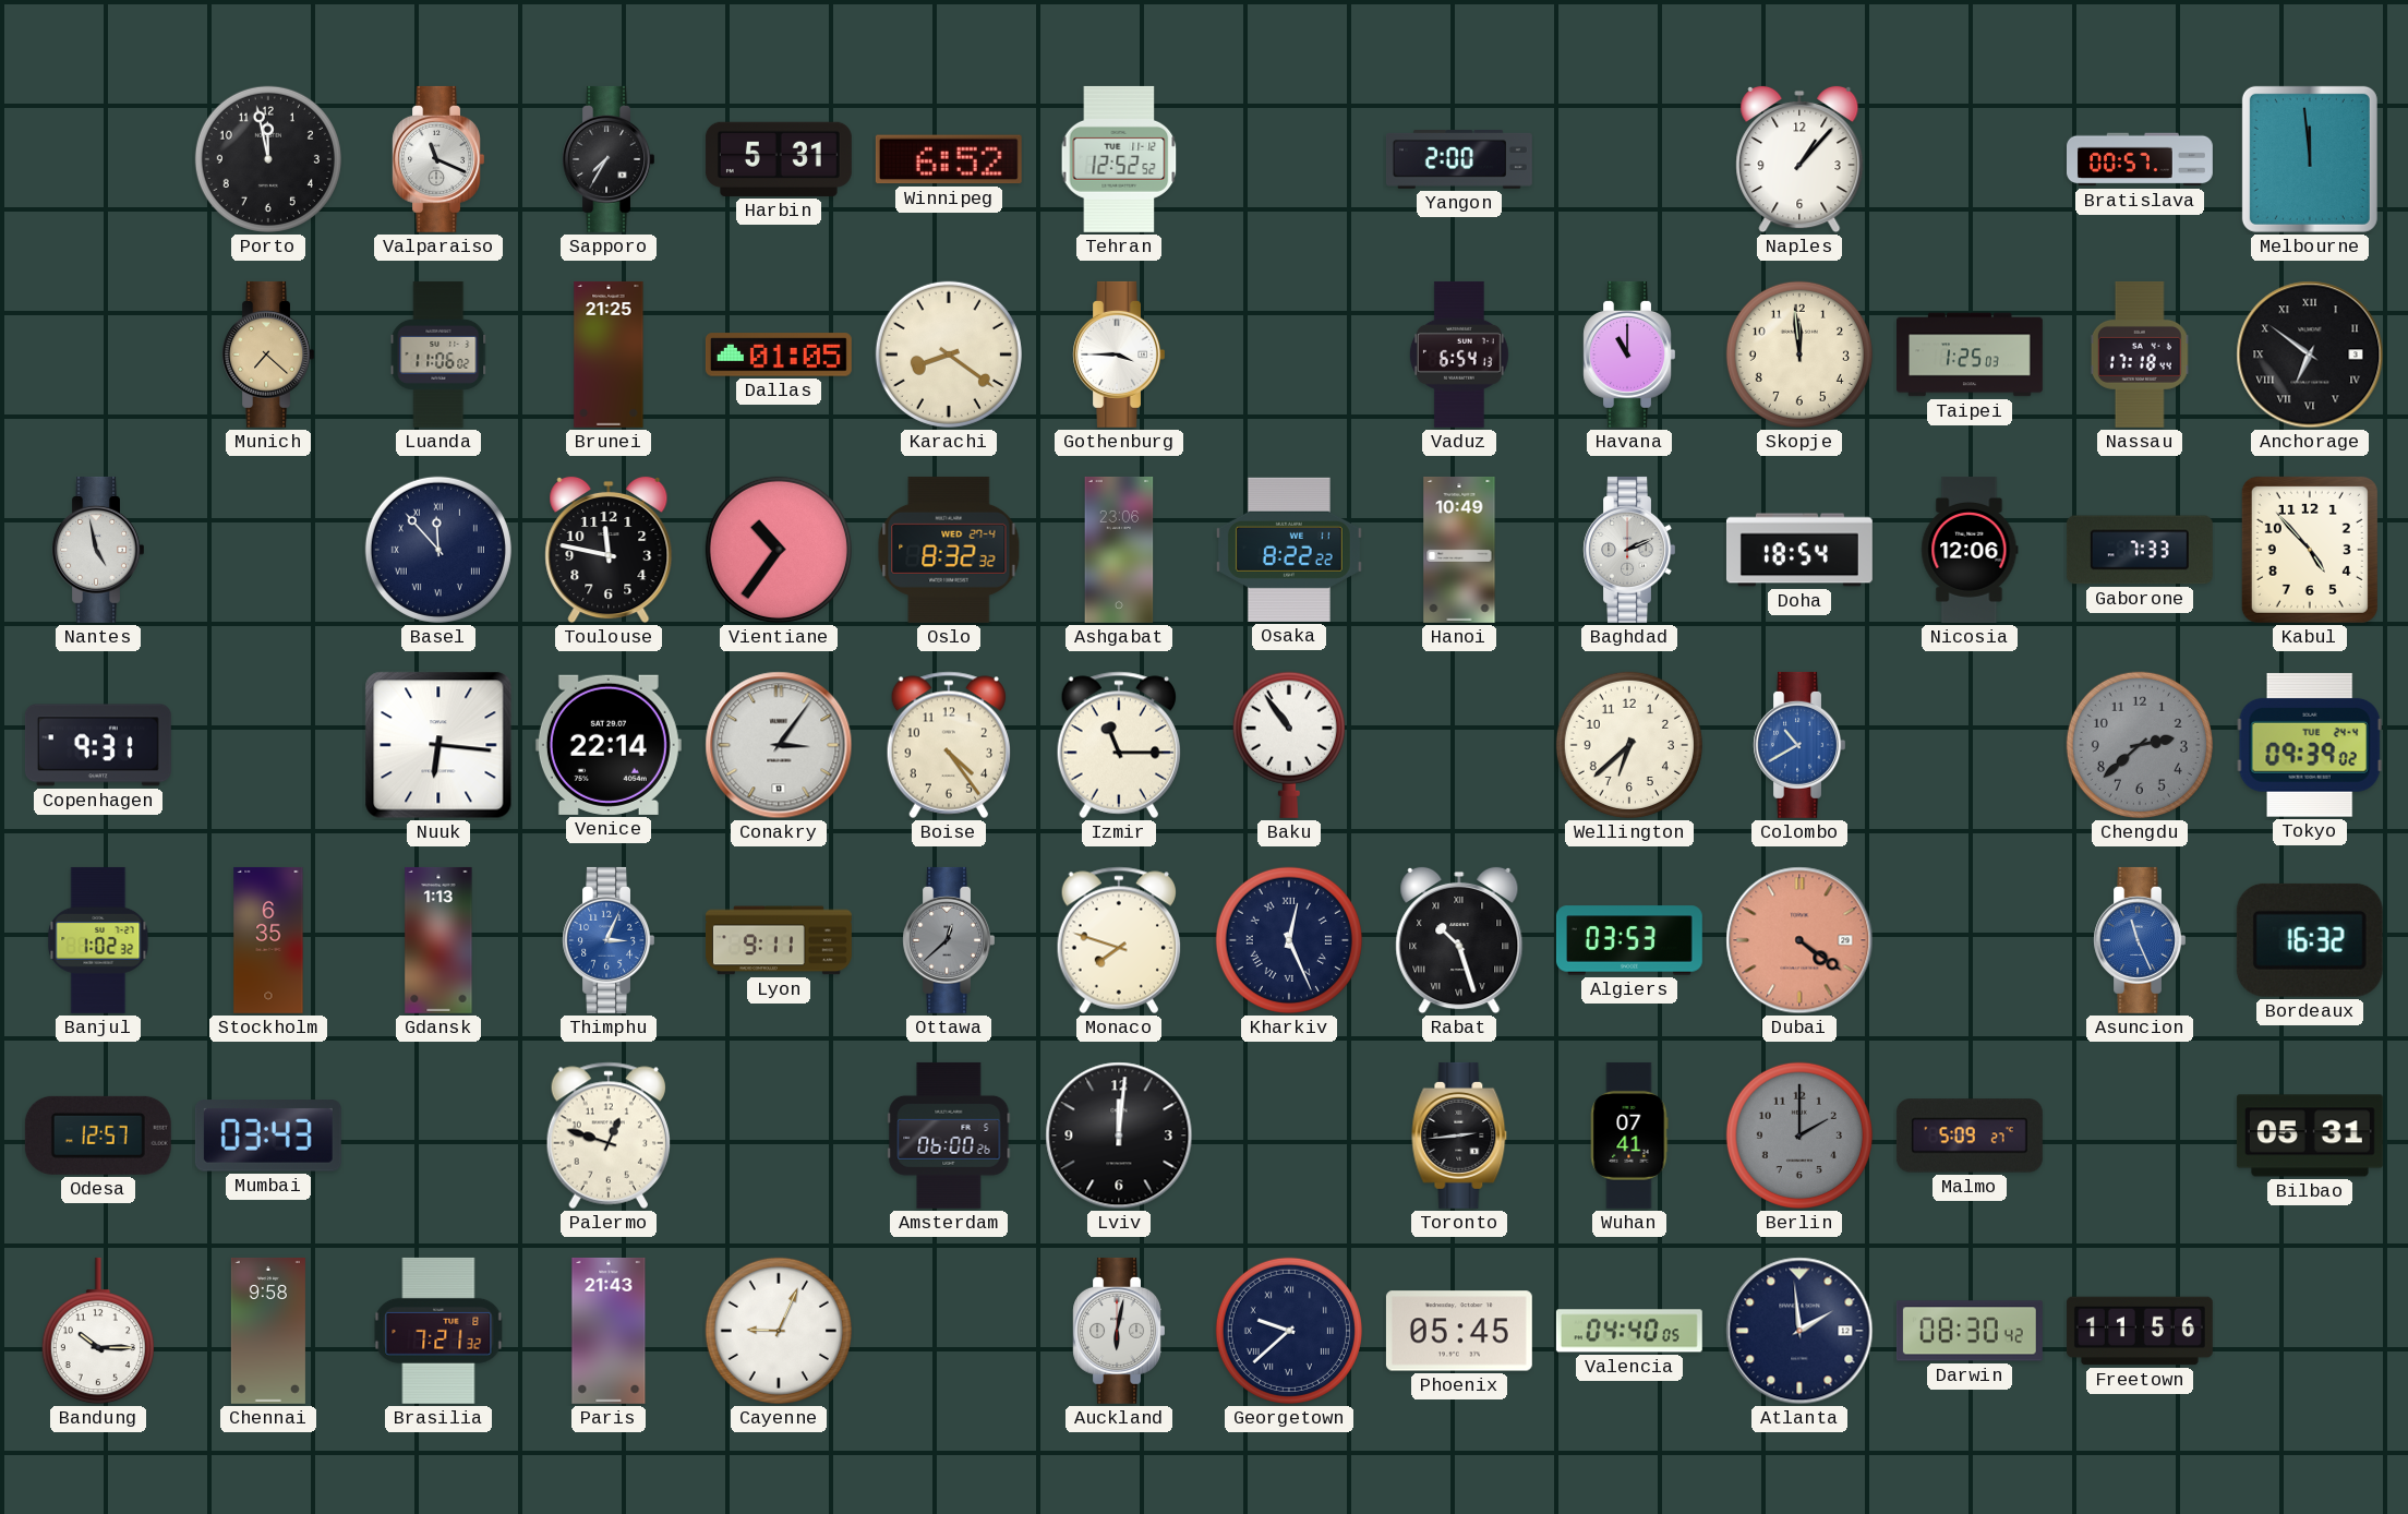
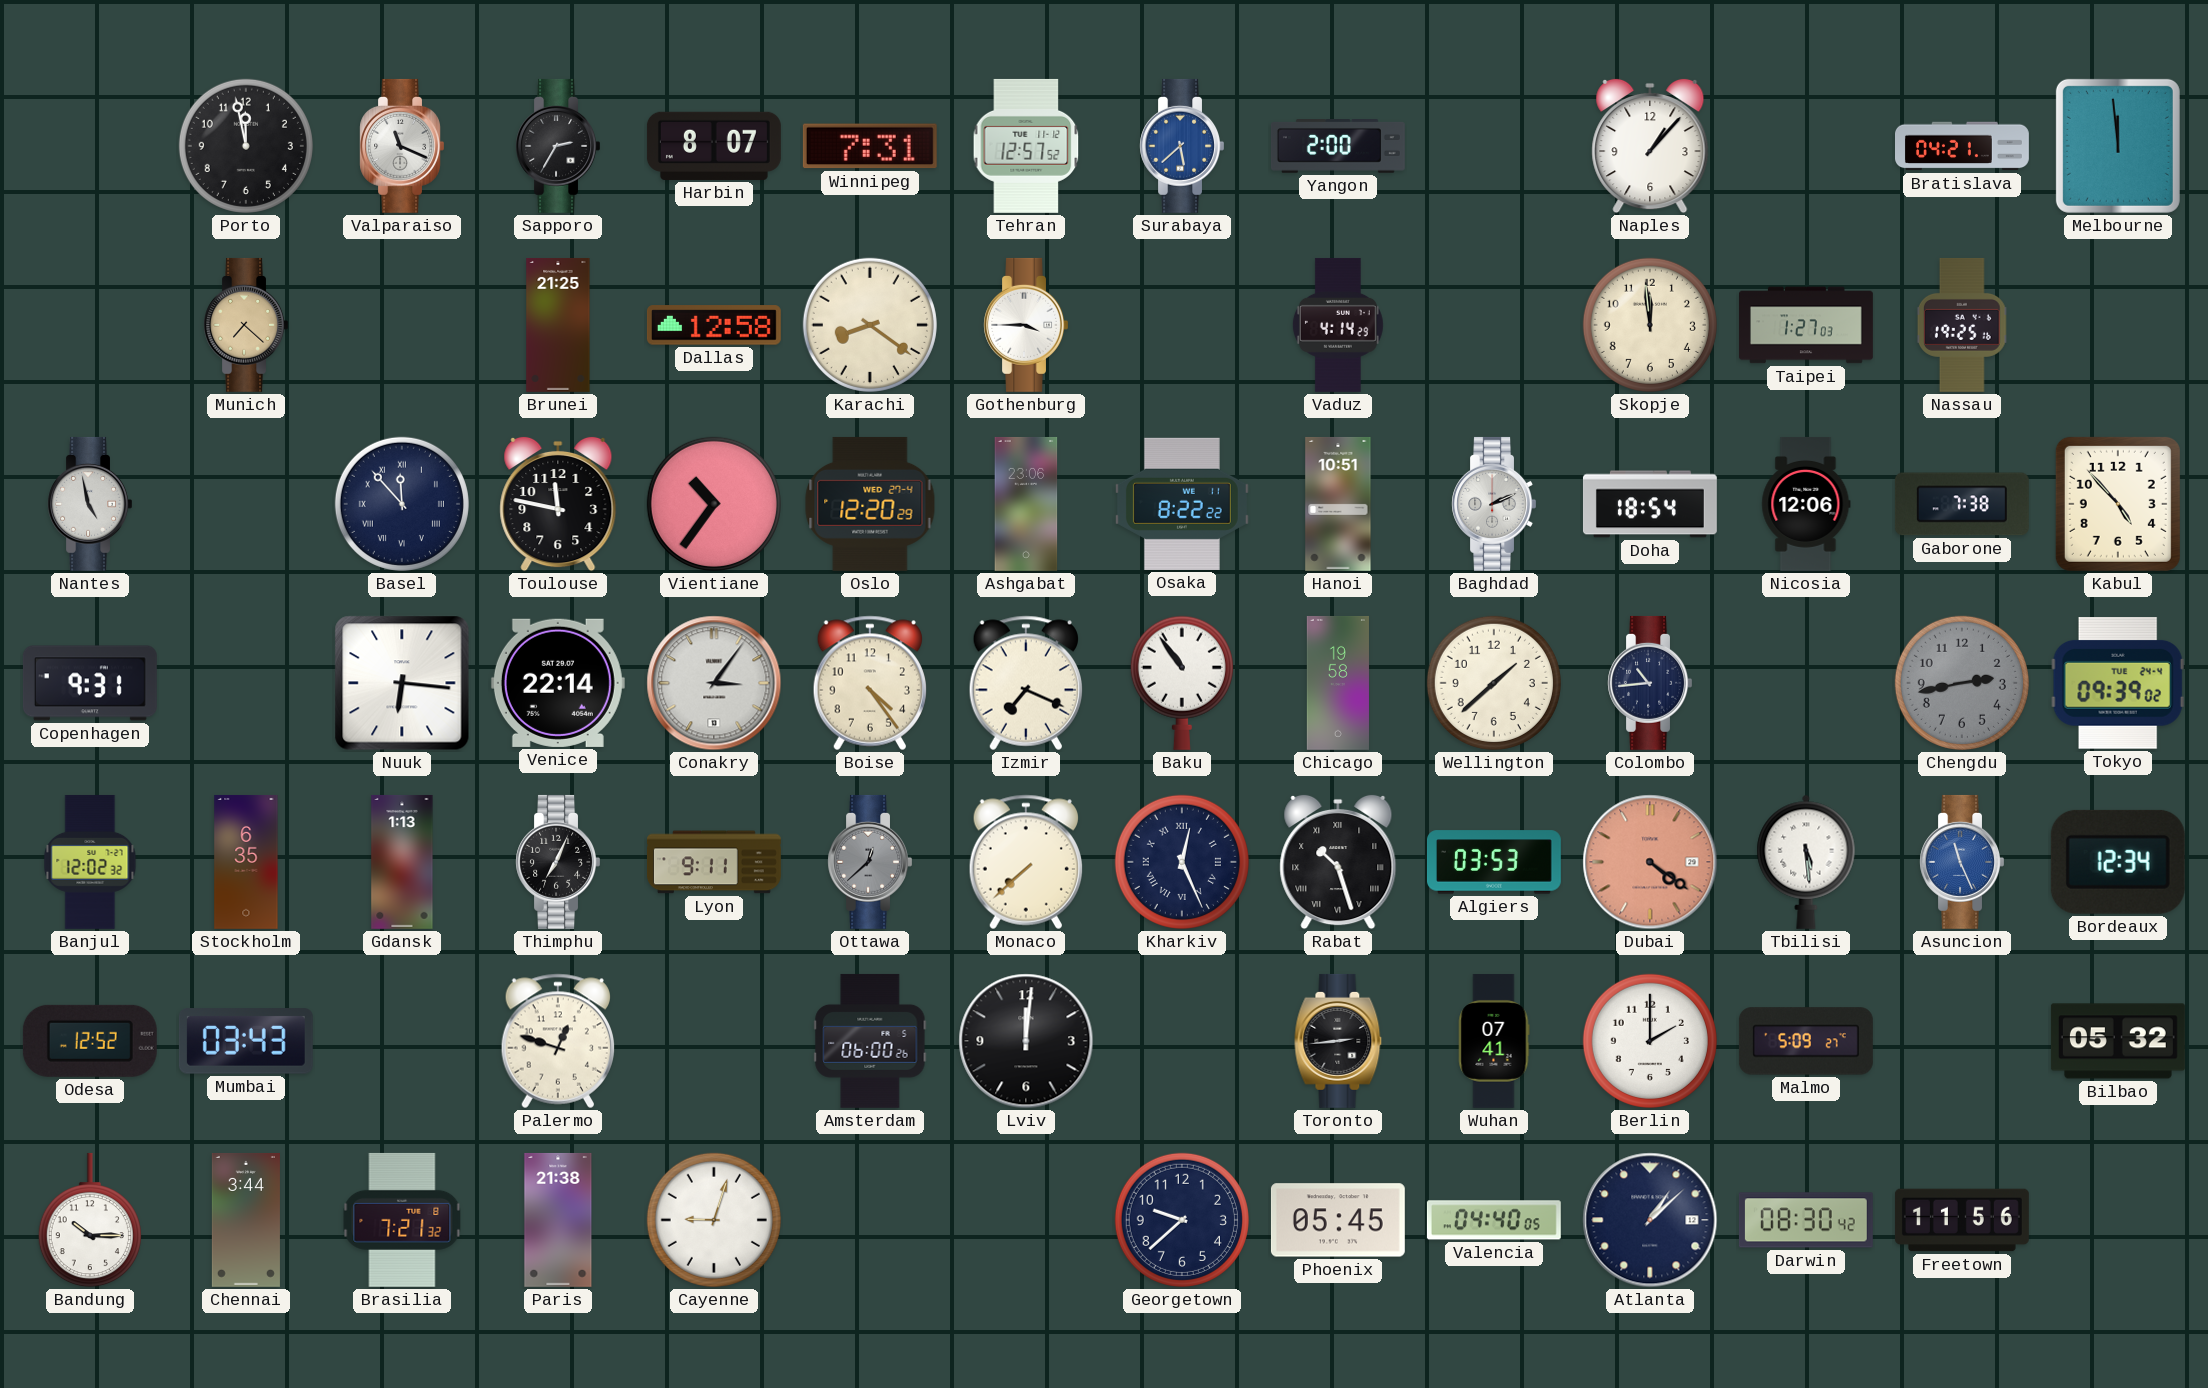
Sapporo: 7:35 -> 2:35
Harbin: 5:31 -> 8:07
Winnipeg: 6:52 -> 7:31
Tehran: 12:52 -> 12:57
Surabaya: none -> 5:38
Bratislava: 00:57 -> 04:21
Luanda: 11:06 -> none
Dallas: 01:05 -> 12:58
Vaduz: 6:54 -> 4:14
Havana: 11:00 -> none
Taipei: 1:25 -> 1:27
Nassau: 17:18 -> 19:25
Anchorage: 6:51 -> none
Oslo: 8:32 -> 12:20
Hanoi: 10:49 -> 10:51
Gaborone: 7:33 -> 7:38
Izmir: 11:15 -> 7:19
Chicago: none -> 19:58
Wellington: 6:38 -> 1:38
Colombo: 10:40 -> 10:44
Colombo dial: blue -> navy
Chengdu: 2:38 -> 2:43
Banjul: 1:02 -> 12:02
Thimphu: 3:04 -> 7:04
Thimphu dial: blue -> black
Monaco: 7:48 -> 7:38
Tbilisi: none -> 5:29
Bordeaux: 16:32 -> 12:34
Odesa: 12:57 -> 12:52
Berlin dial: grey -> white
Bilbao: 05:31 -> 05:32
Chennai: 9:58 -> 3:44
Paris: 21:43 -> 21:38
Cayenne: 9:04 -> 9:03
Auckland: 6:02 -> none
Georgetown numerals: Roman -> Arabic
Atlanta: 1:59 -> 1:08
